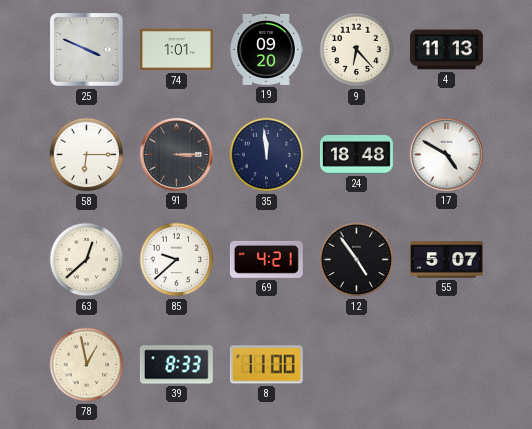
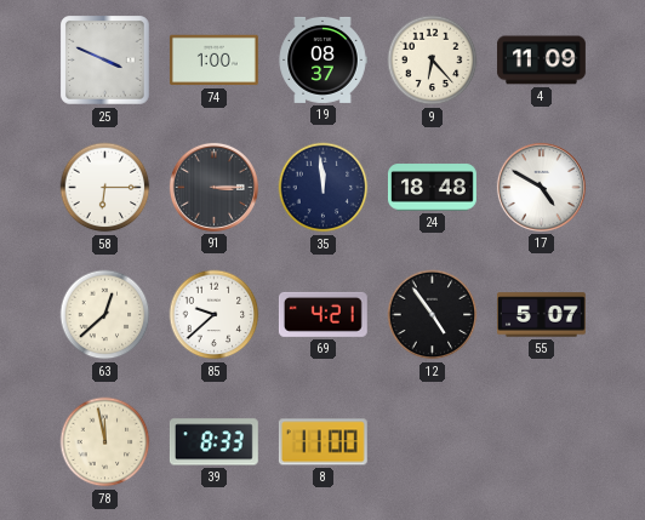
74: 1:01 -> 1:00
19: 09:20 -> 08:37
4: 11:13 -> 11:09
78: 12:58 -> 11:58
